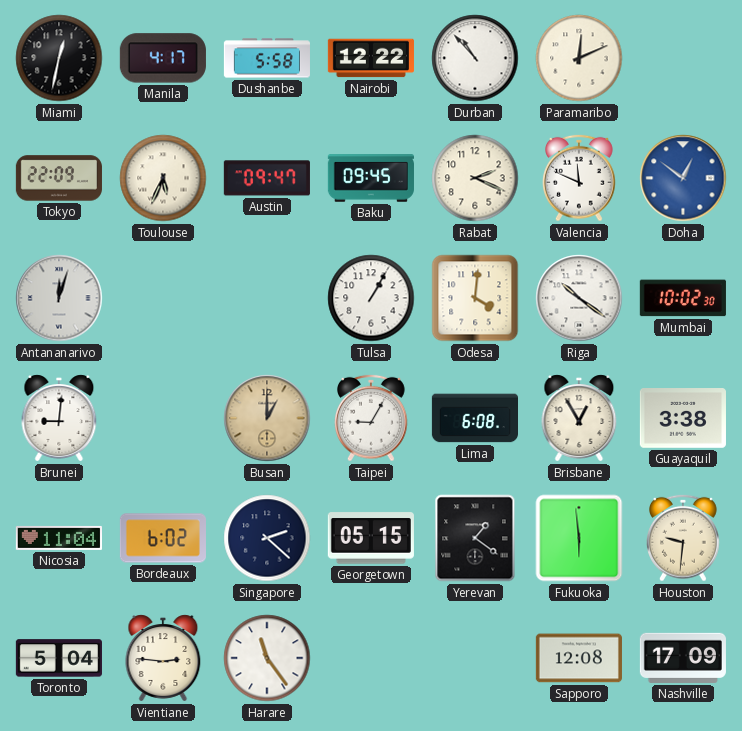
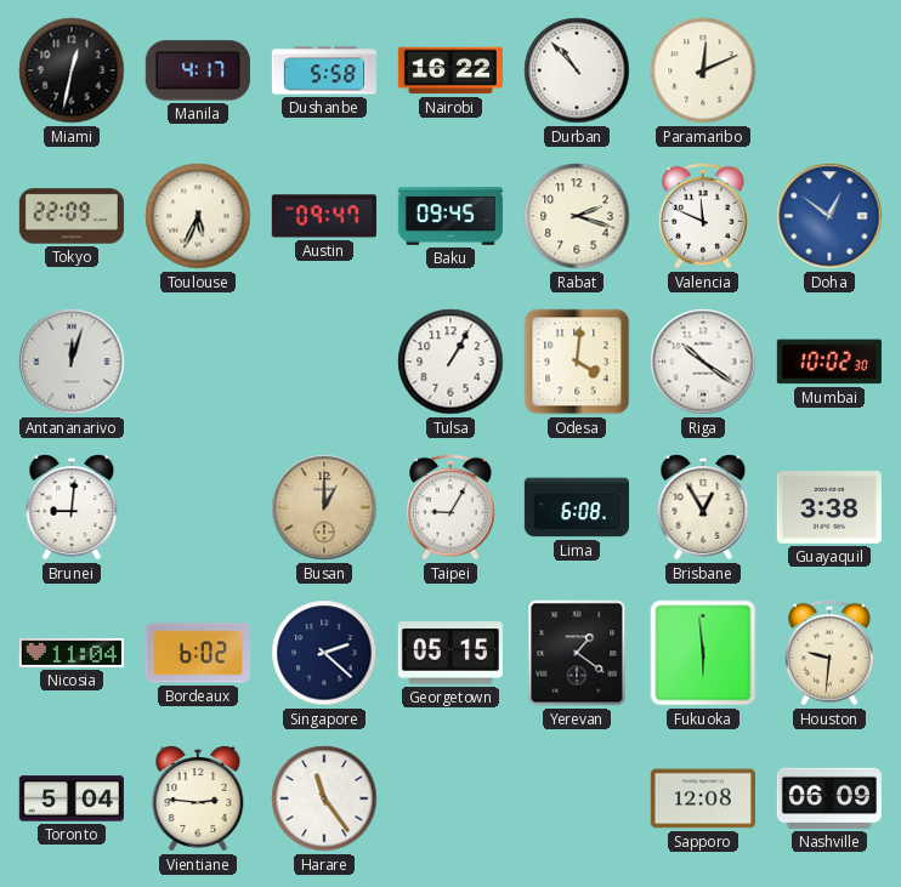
Nairobi: 12:22 -> 16:22
Rabat: 2:19 -> 2:18
Nashville: 17:09 -> 06:09
